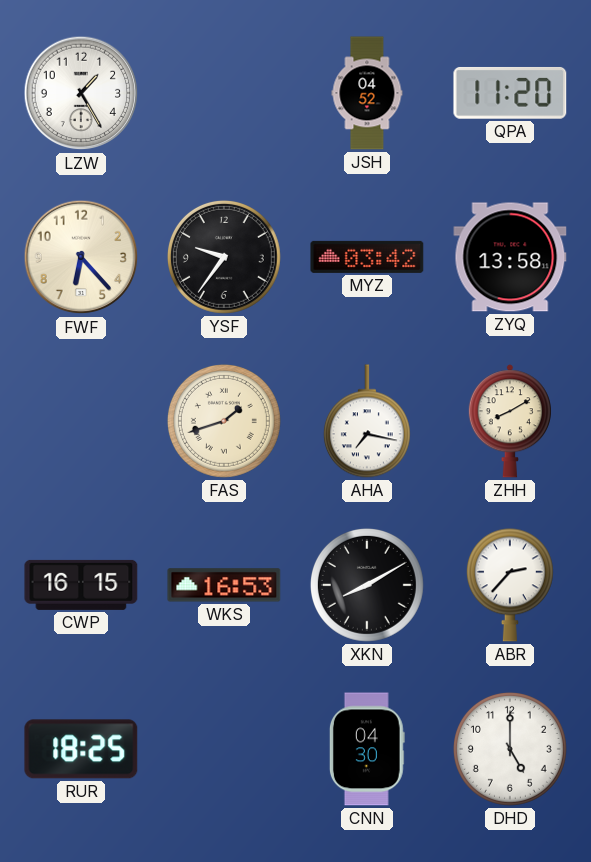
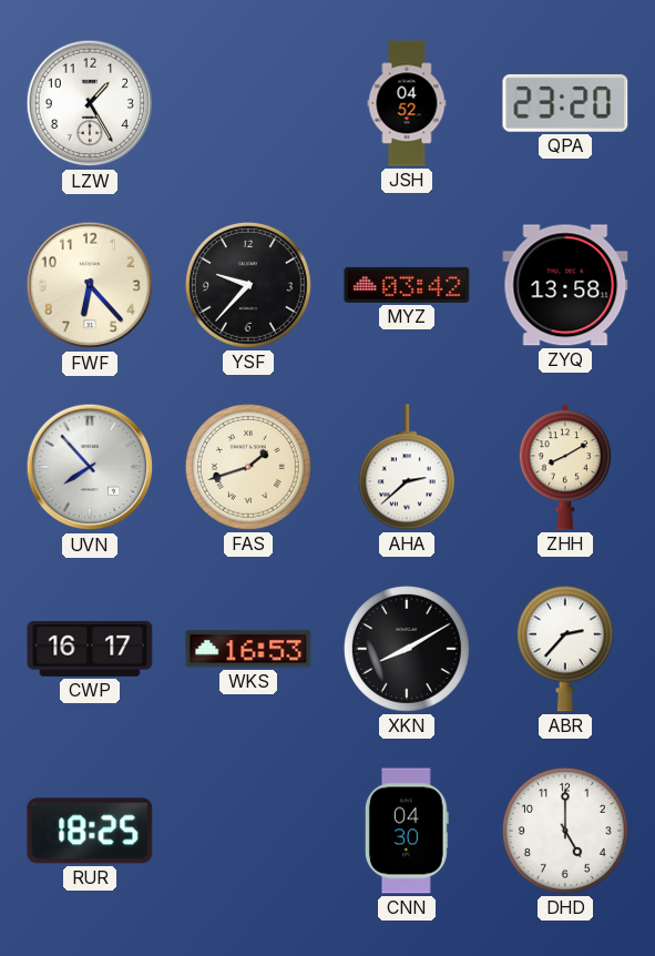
QPA: 11:20 -> 23:20
YSF: 9:36 -> 9:37
UVN: none -> 7:53
AHA: 7:17 -> 2:38
CWP: 16:15 -> 16:17
